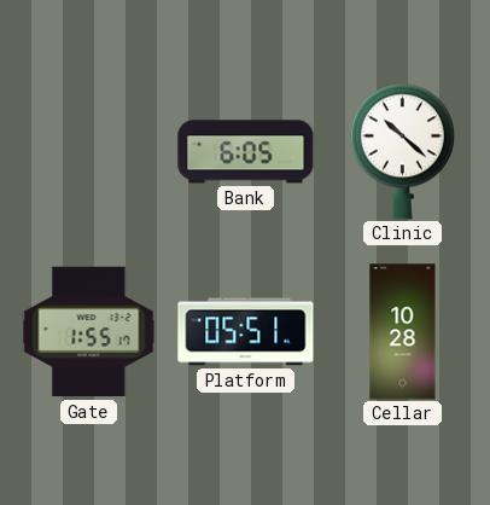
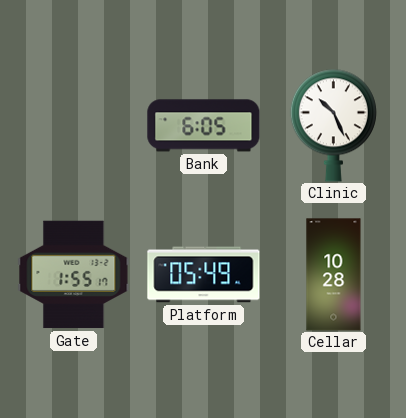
Clinic: 10:22 -> 10:26
Platform: 05:51 -> 05:49
